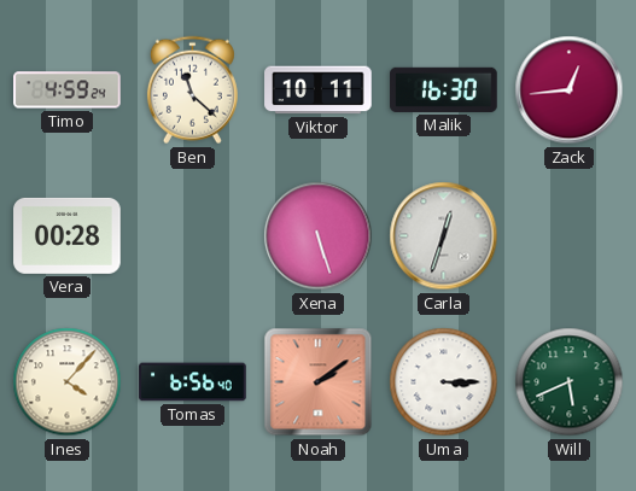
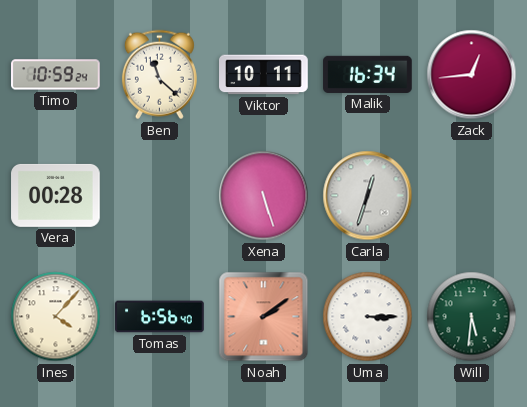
Timo: 4:59 -> 10:59
Malik: 16:30 -> 16:34
Will: 5:41 -> 5:31
